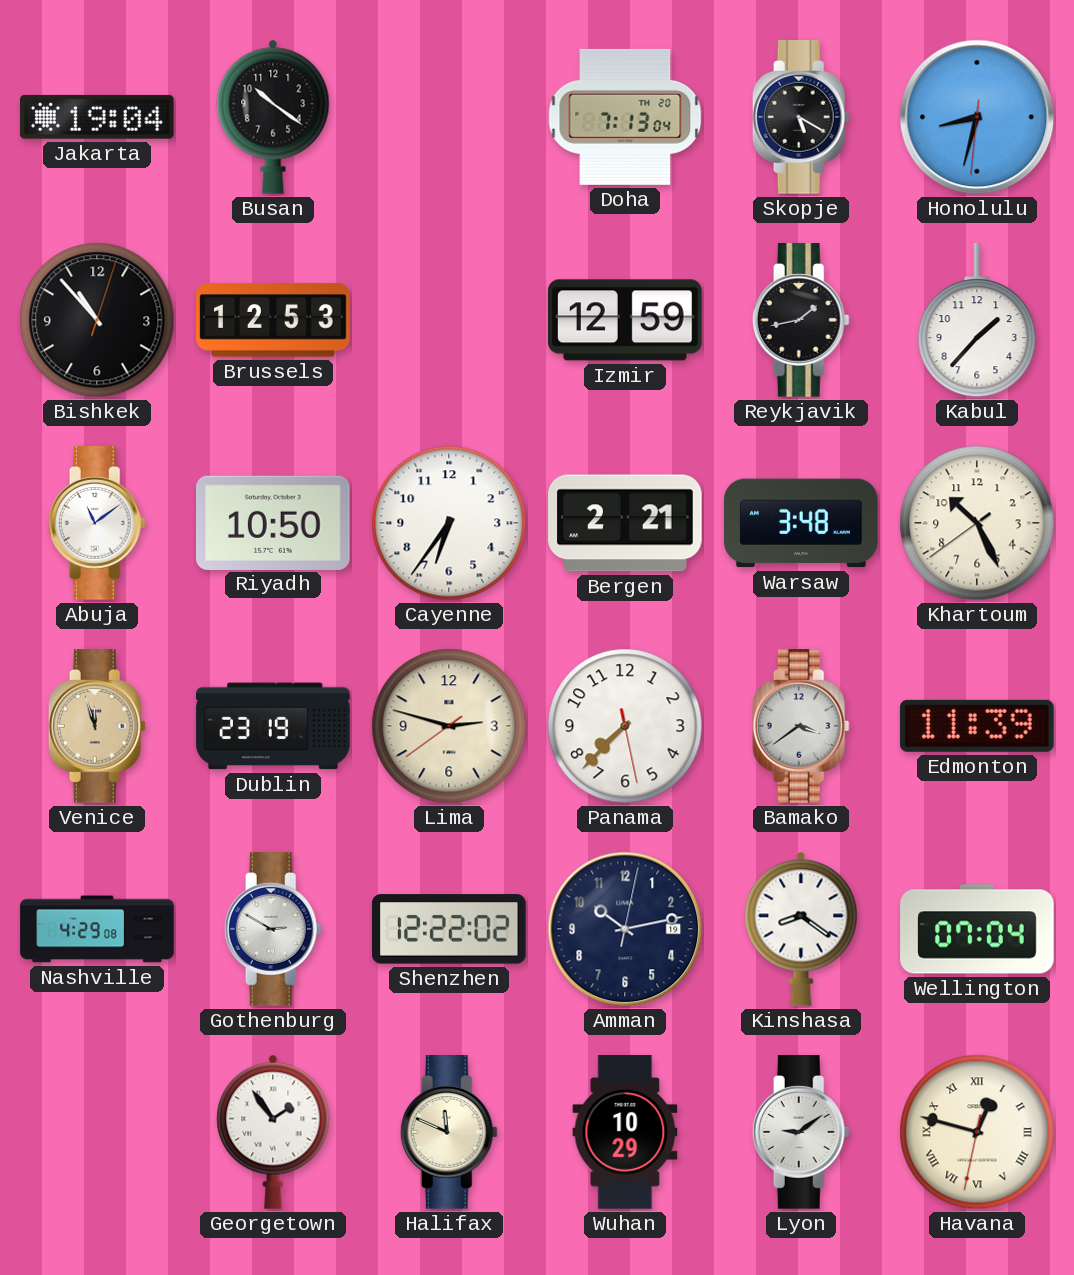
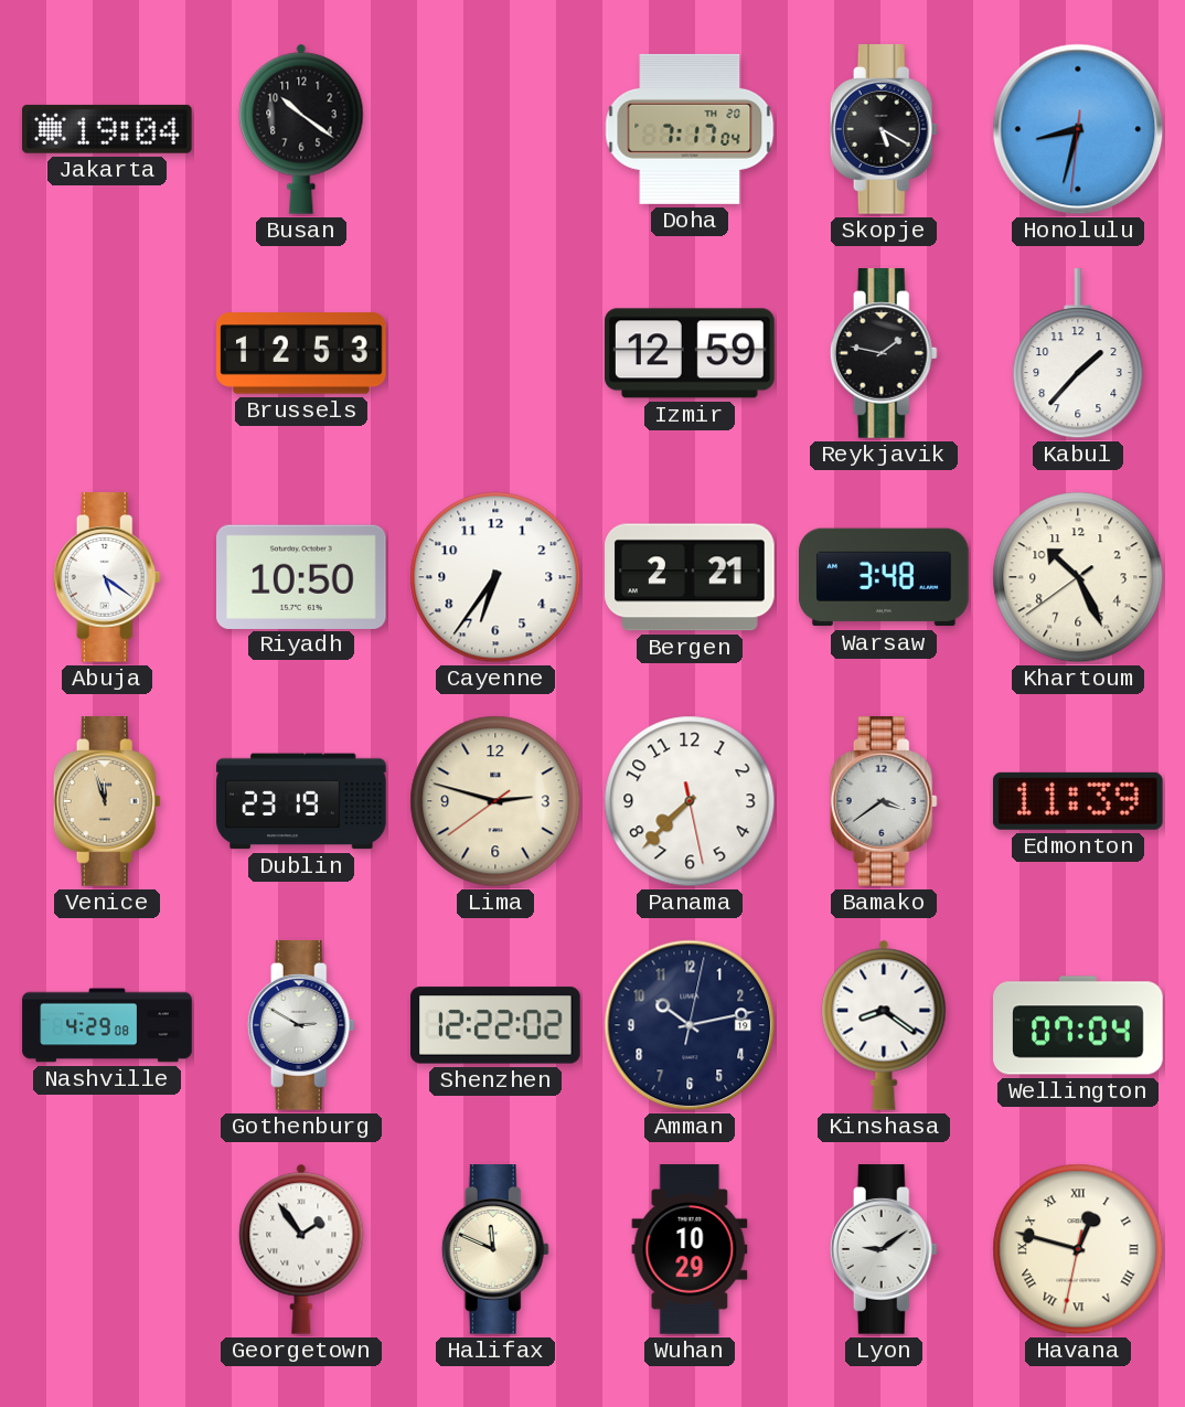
Doha: 7:13 -> 7:17
Bishkek: 10:53 -> none
Reykjavik: 1:43 -> 1:47
Abuja: 11:09 -> 5:21
